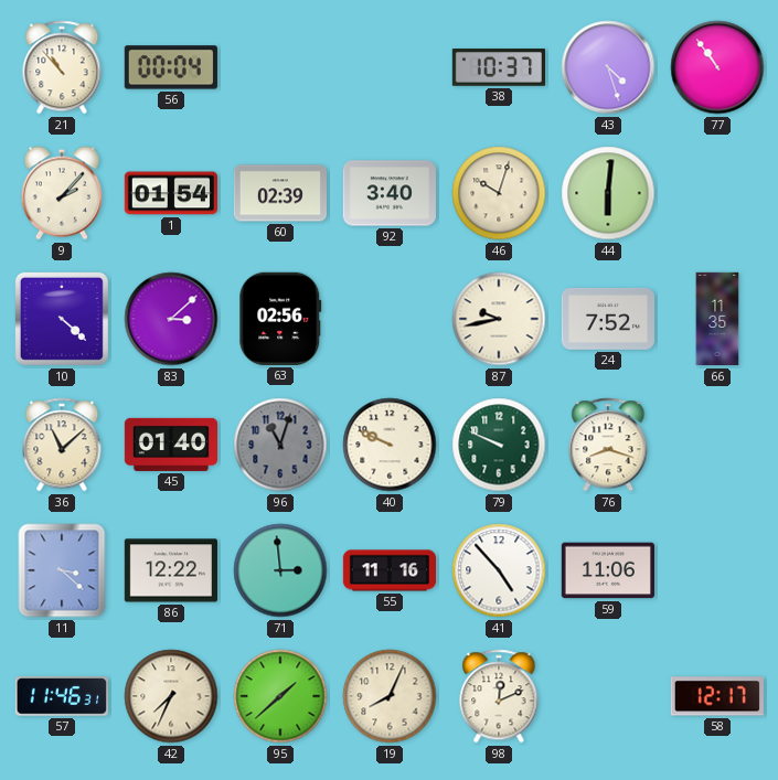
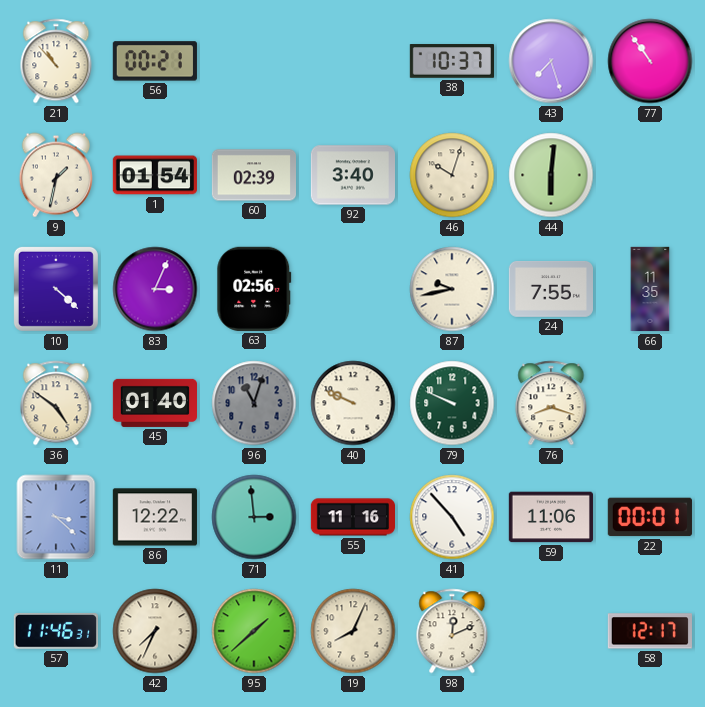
56: 00:04 -> 00:21
43: 4:27 -> 7:27
9: 2:07 -> 1:32
83: 3:08 -> 3:04
24: 7:52 -> 7:55
36: 11:08 -> 4:51
22: none -> 00:01
